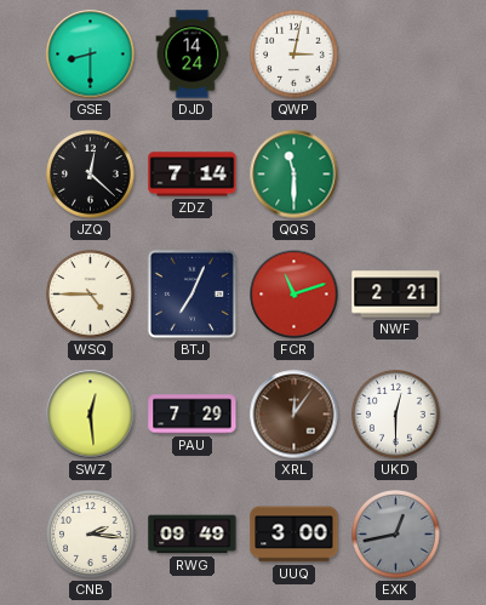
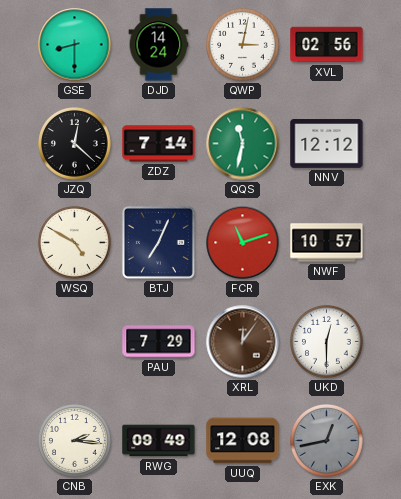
XVL: none -> 02:56
QQS: 11:30 -> 11:32
NNV: none -> 12:12
WSQ: 4:45 -> 4:50
NWF: 2:21 -> 10:57
SWZ: 12:29 -> none
UUQ: 3:00 -> 12:08
